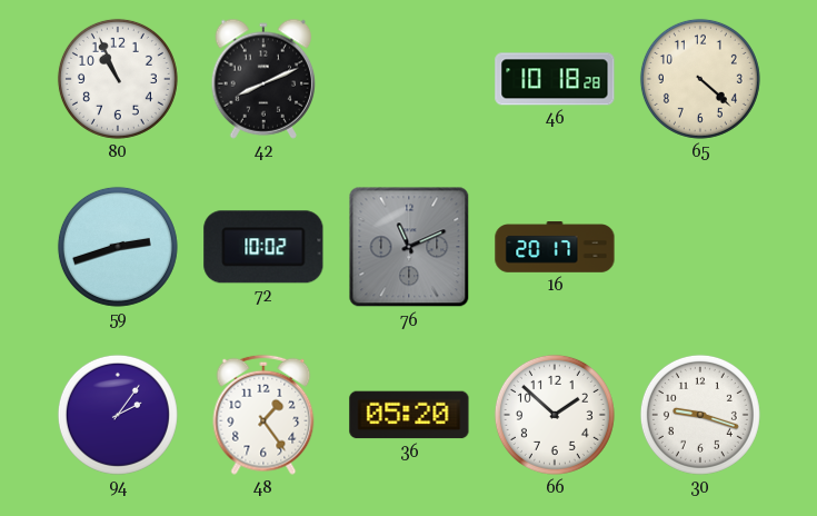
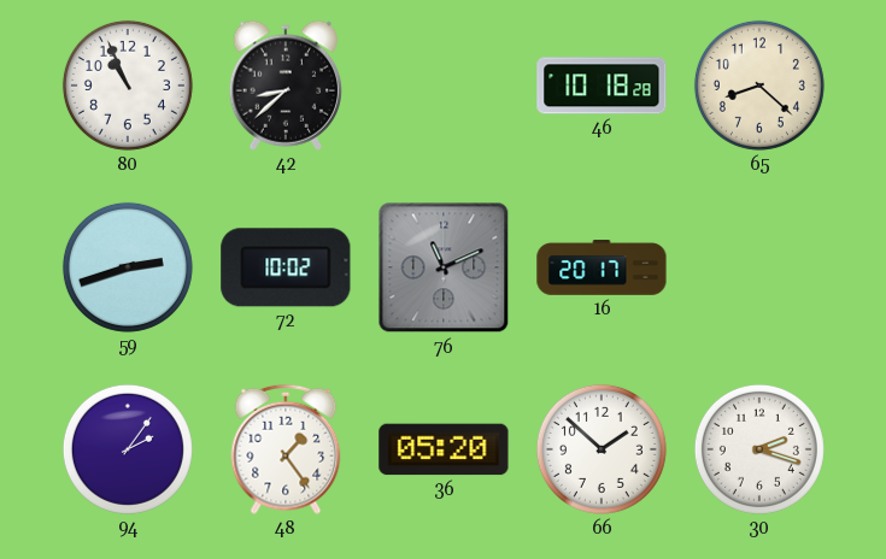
42: 8:11 -> 8:38
65: 4:22 -> 8:22
30: 9:18 -> 2:18
